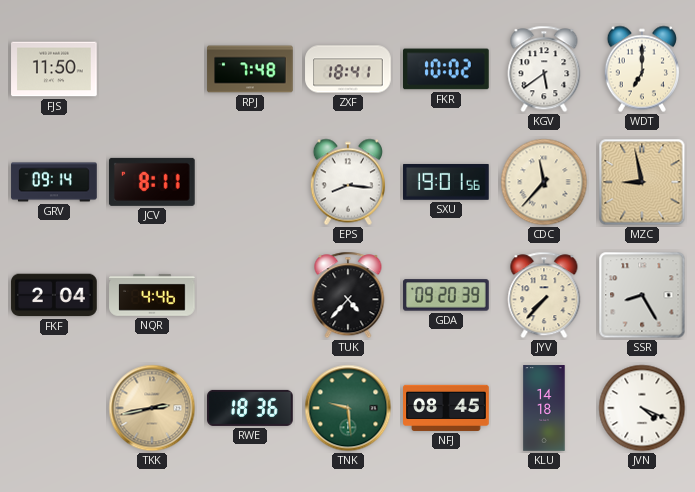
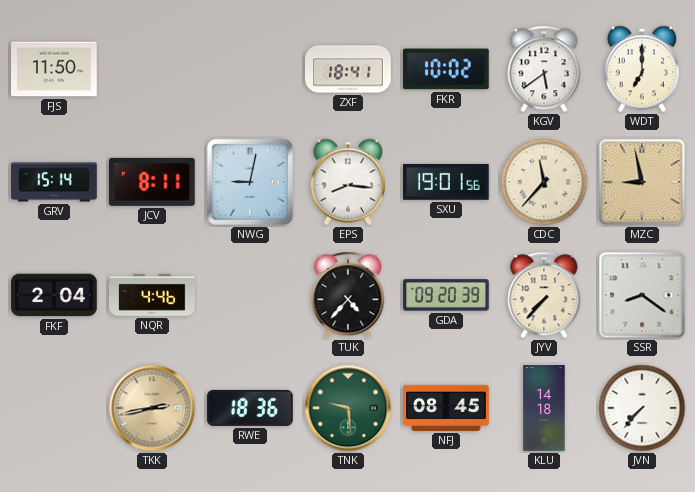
RPJ: 7:48 -> none
GRV: 09:14 -> 15:14
NWG: none -> 9:02
SSR: 8:25 -> 8:21
JVN: 4:19 -> 7:37
